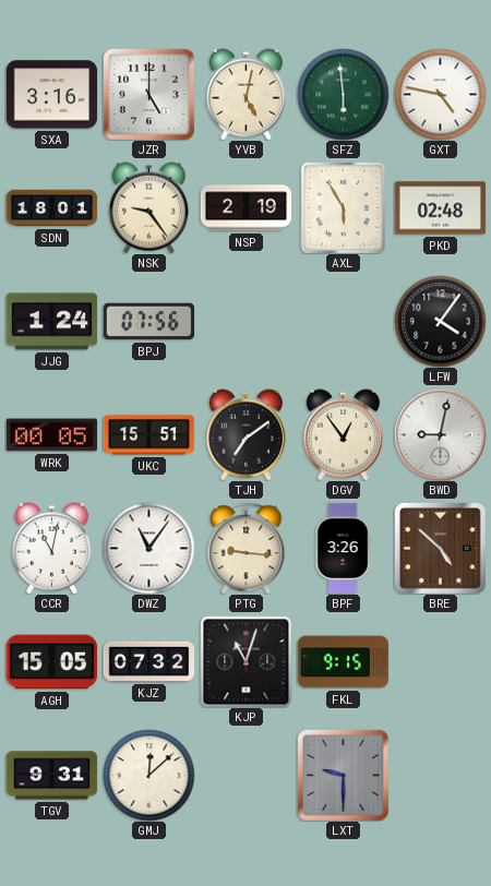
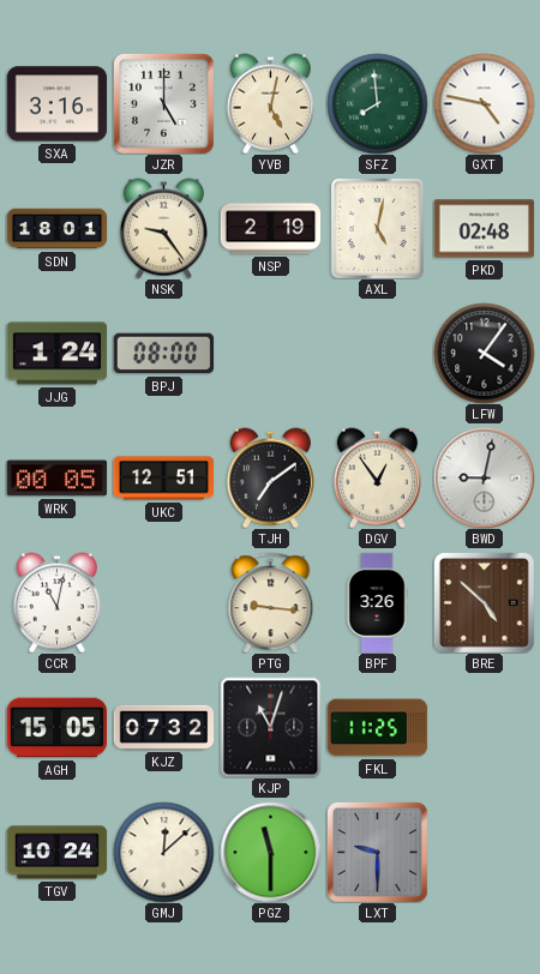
SFZ: 5:59 -> 7:59
AXL: 5:55 -> 5:02
BPJ: 07:56 -> 08:00
UKC: 15:51 -> 12:51
DWZ: 11:06 -> none
FKL: 9:15 -> 11:25
TGV: 9:31 -> 10:24
PGZ: none -> 11:30
